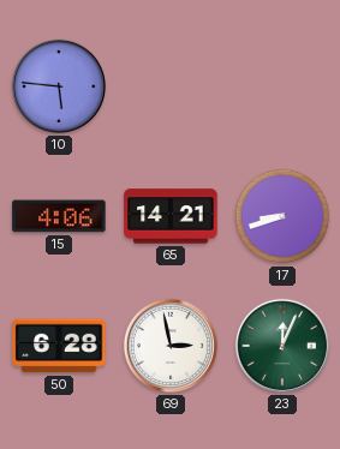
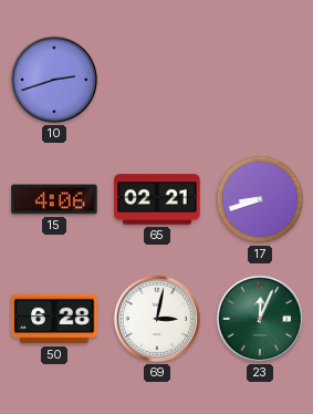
10: 5:46 -> 2:42
65: 14:21 -> 02:21
69: 2:58 -> 3:02
